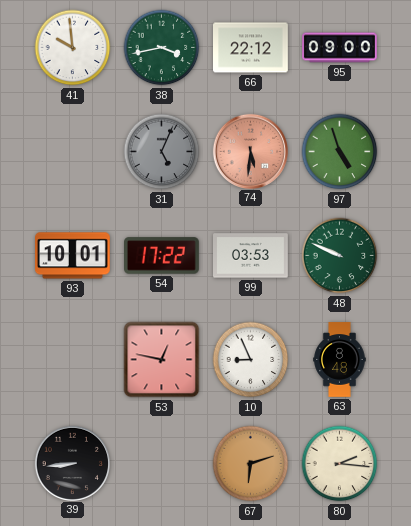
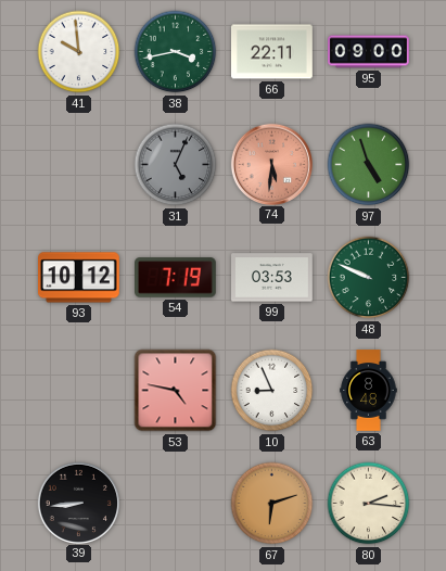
66: 22:12 -> 22:11
93: 10:01 -> 10:12
54: 17:22 -> 7:19
53: 12:47 -> 4:47
